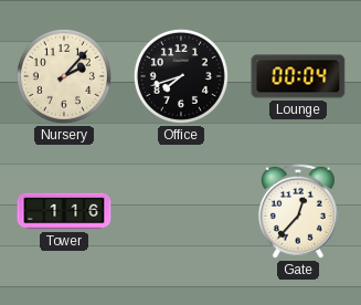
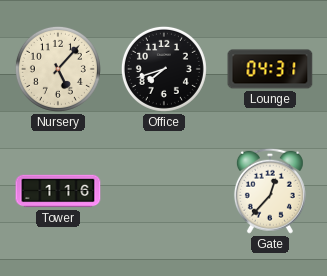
Nursery: 2:07 -> 5:07
Lounge: 00:04 -> 04:31
